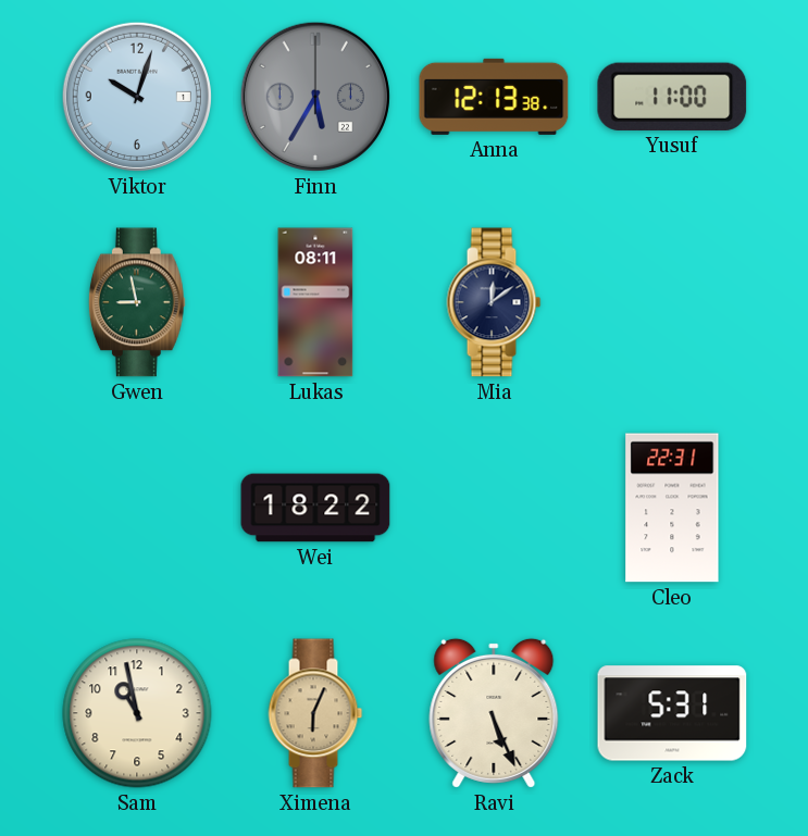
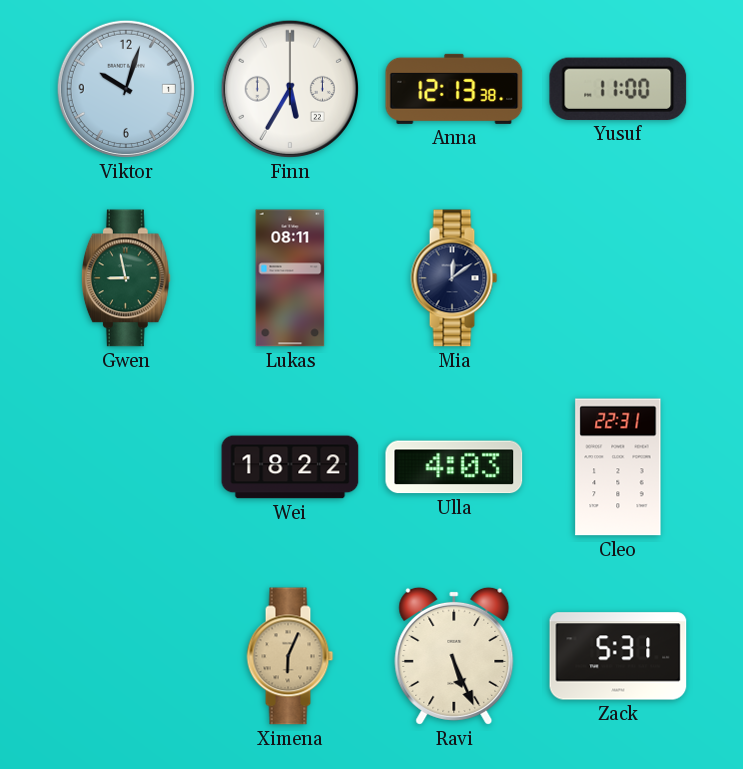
Finn dial: grey -> white
Ulla: none -> 4:03
Sam: 10:58 -> none
